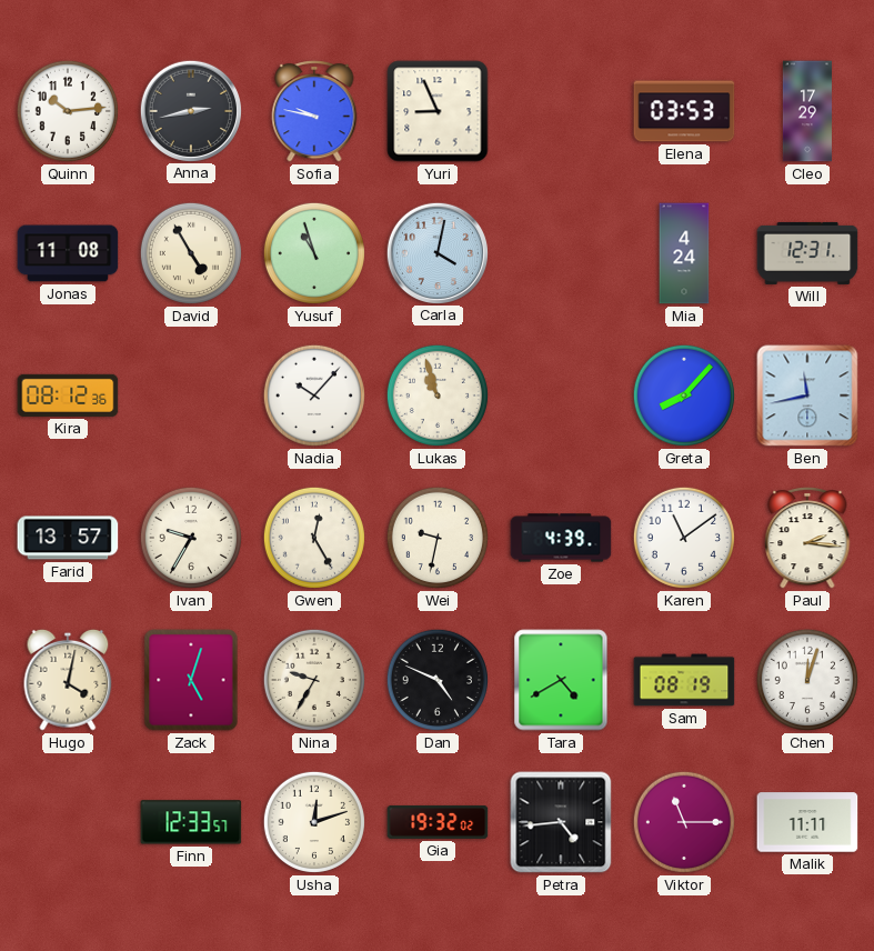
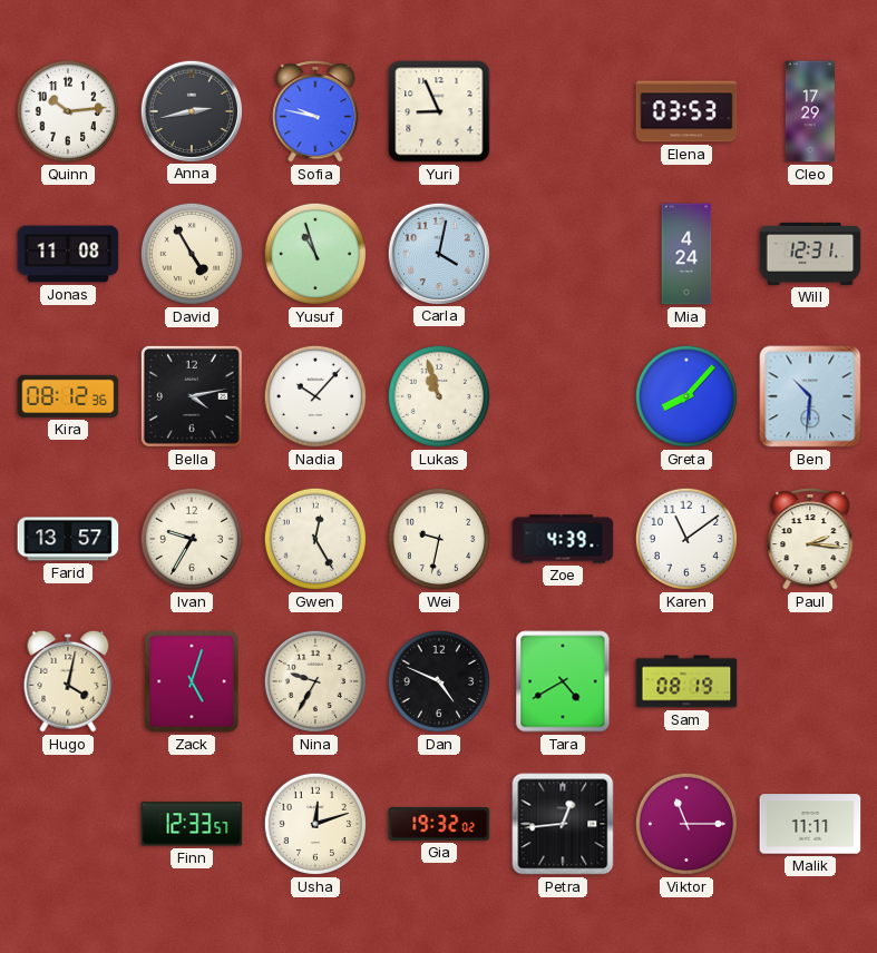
Bella: none -> 4:13
Ben: 11:43 -> 10:31
Chen: 12:03 -> none
Petra: 4:44 -> 12:44
